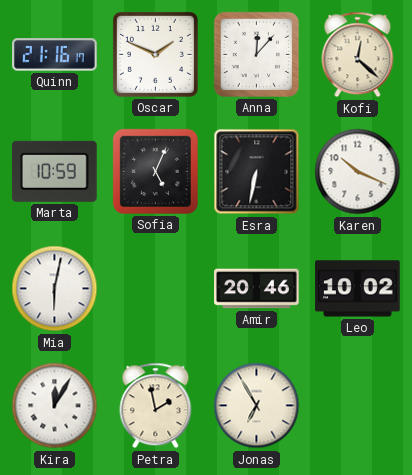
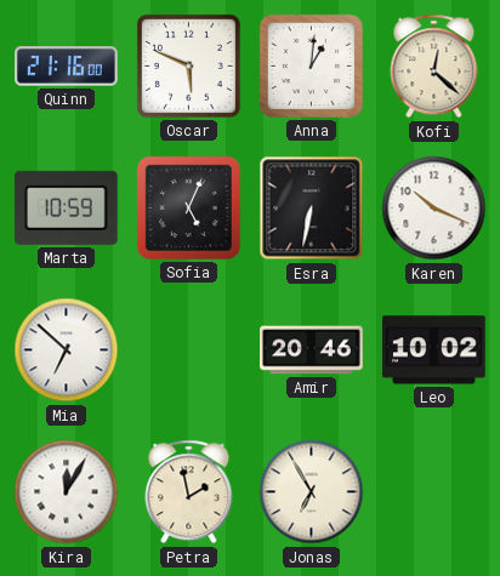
Quinn: 21:16:17 -> 21:16:00
Oscar: 1:49 -> 5:49
Anna: 12:07 -> 1:01
Mia: 6:02 -> 6:52
